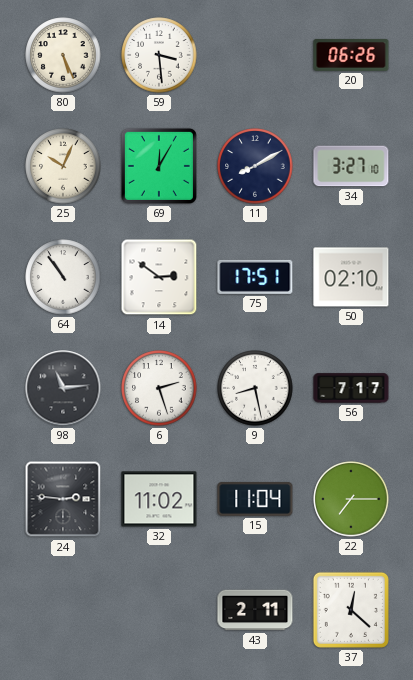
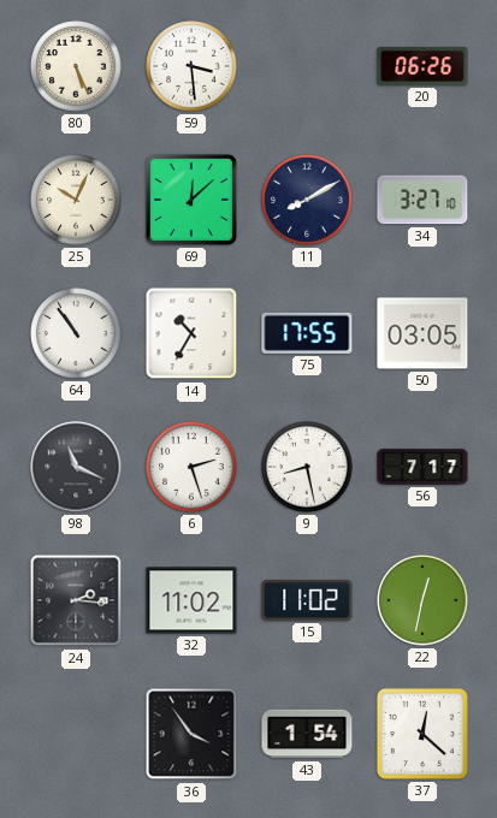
69: 12:05 -> 12:08
14: 2:51 -> 10:35
75: 17:51 -> 17:55
50: 02:10 -> 03:05
98: 11:14 -> 11:19
24: 2:46 -> 2:16
15: 11:04 -> 11:02
22: 7:15 -> 12:32
36: none -> 3:54
43: 2:11 -> 1:54
